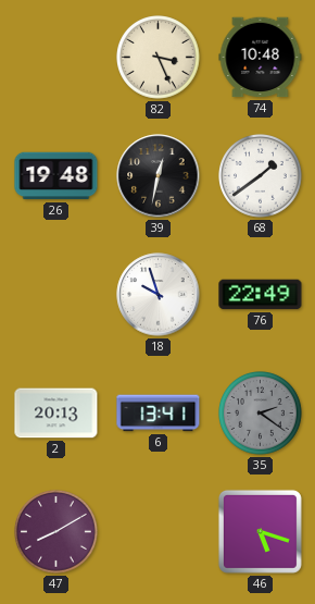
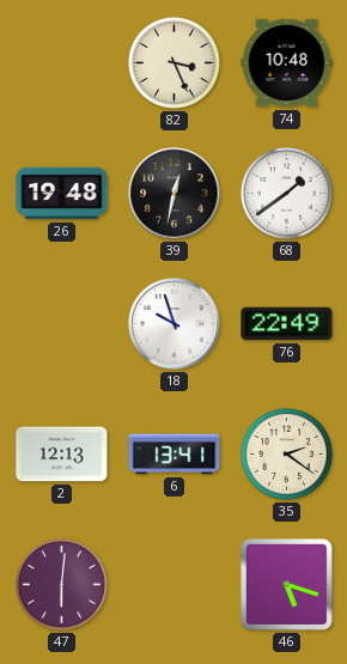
2: 20:13 -> 12:13
35 dial: grey -> cream
47: 8:10 -> 6:01
